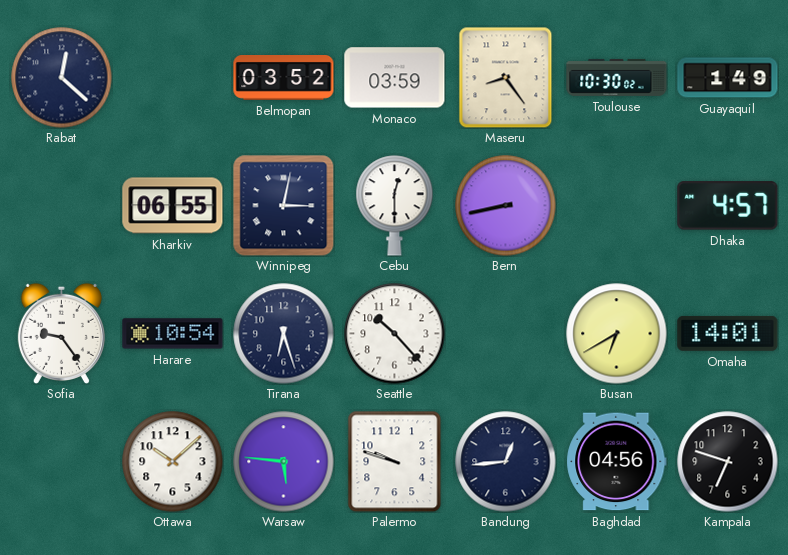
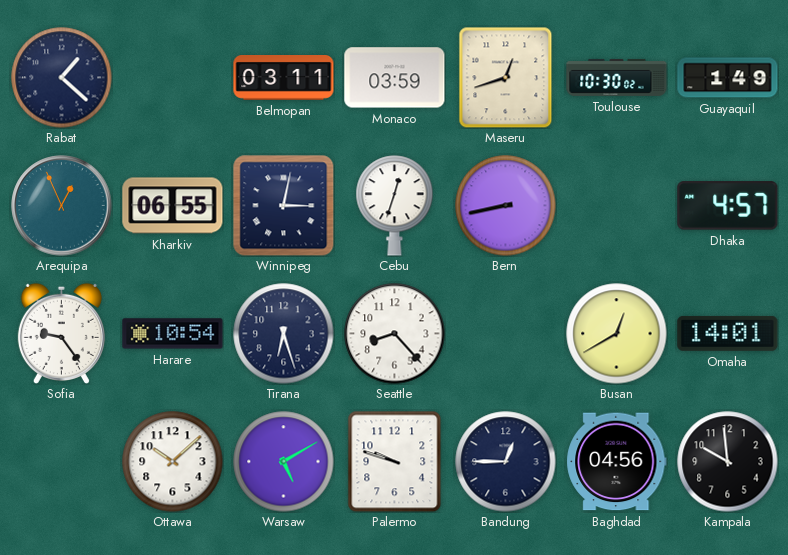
Rabat: 12:22 -> 1:22
Belmopan: 03:52 -> 03:11
Maseru: 8:24 -> 12:42
Arequipa: none -> 12:56
Cebu: 12:30 -> 12:33
Seattle: 10:23 -> 8:23
Busan: 6:40 -> 12:40
Warsaw: 5:46 -> 5:10
Bandung: 12:44 -> 12:45
Kampala: 6:48 -> 9:59
